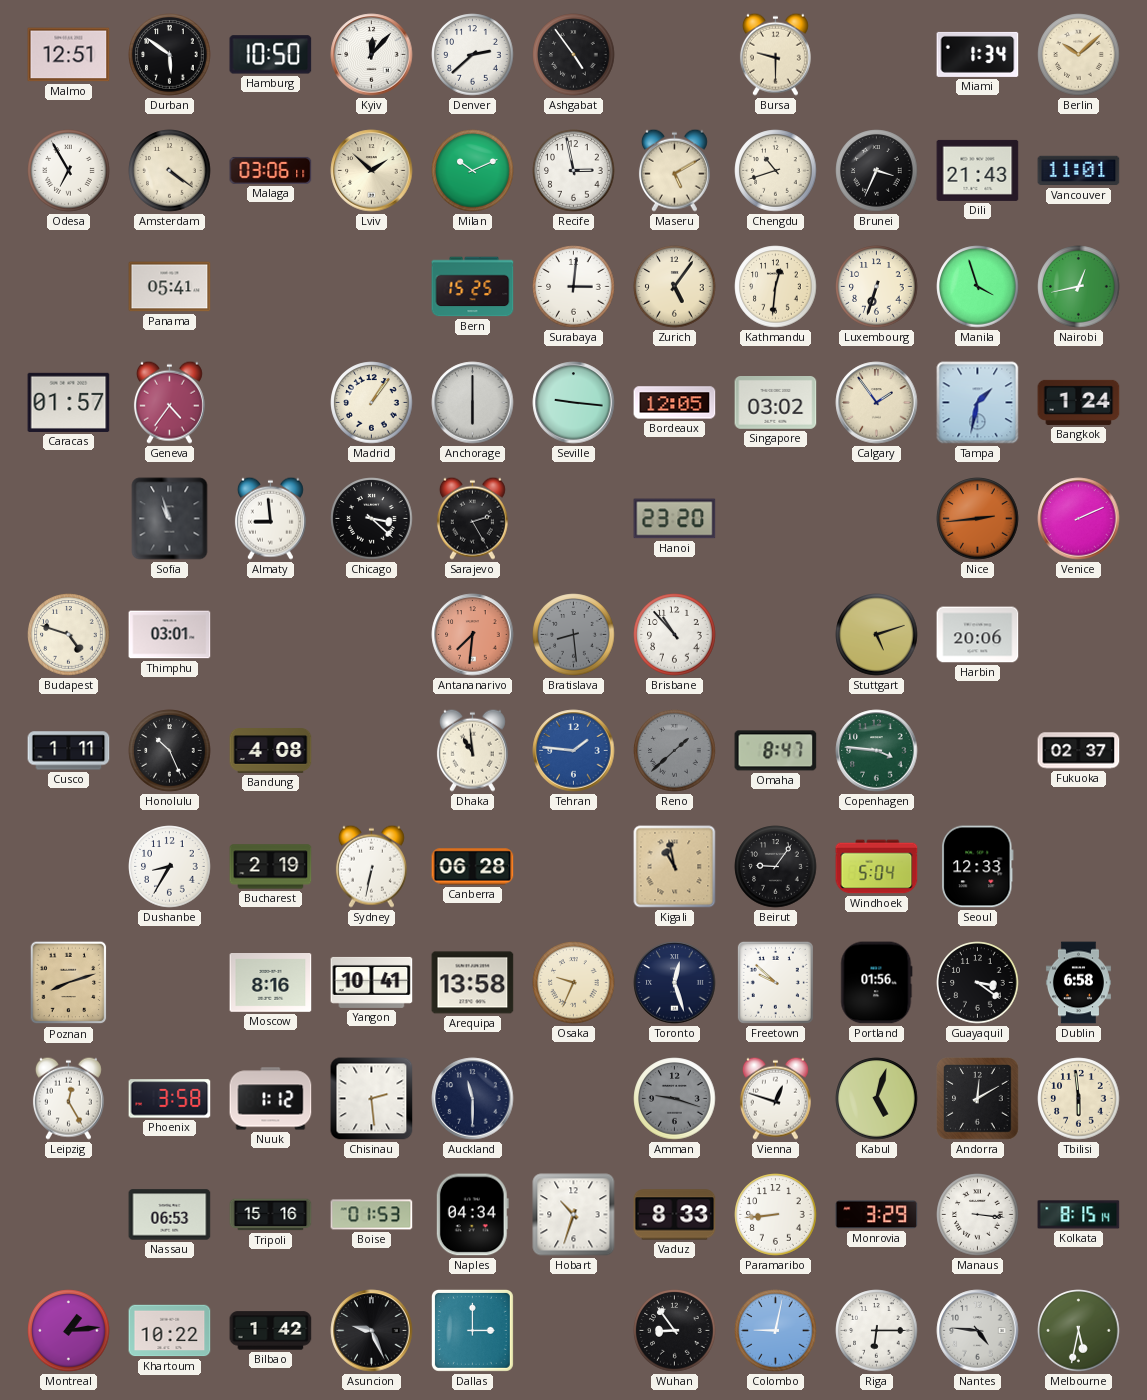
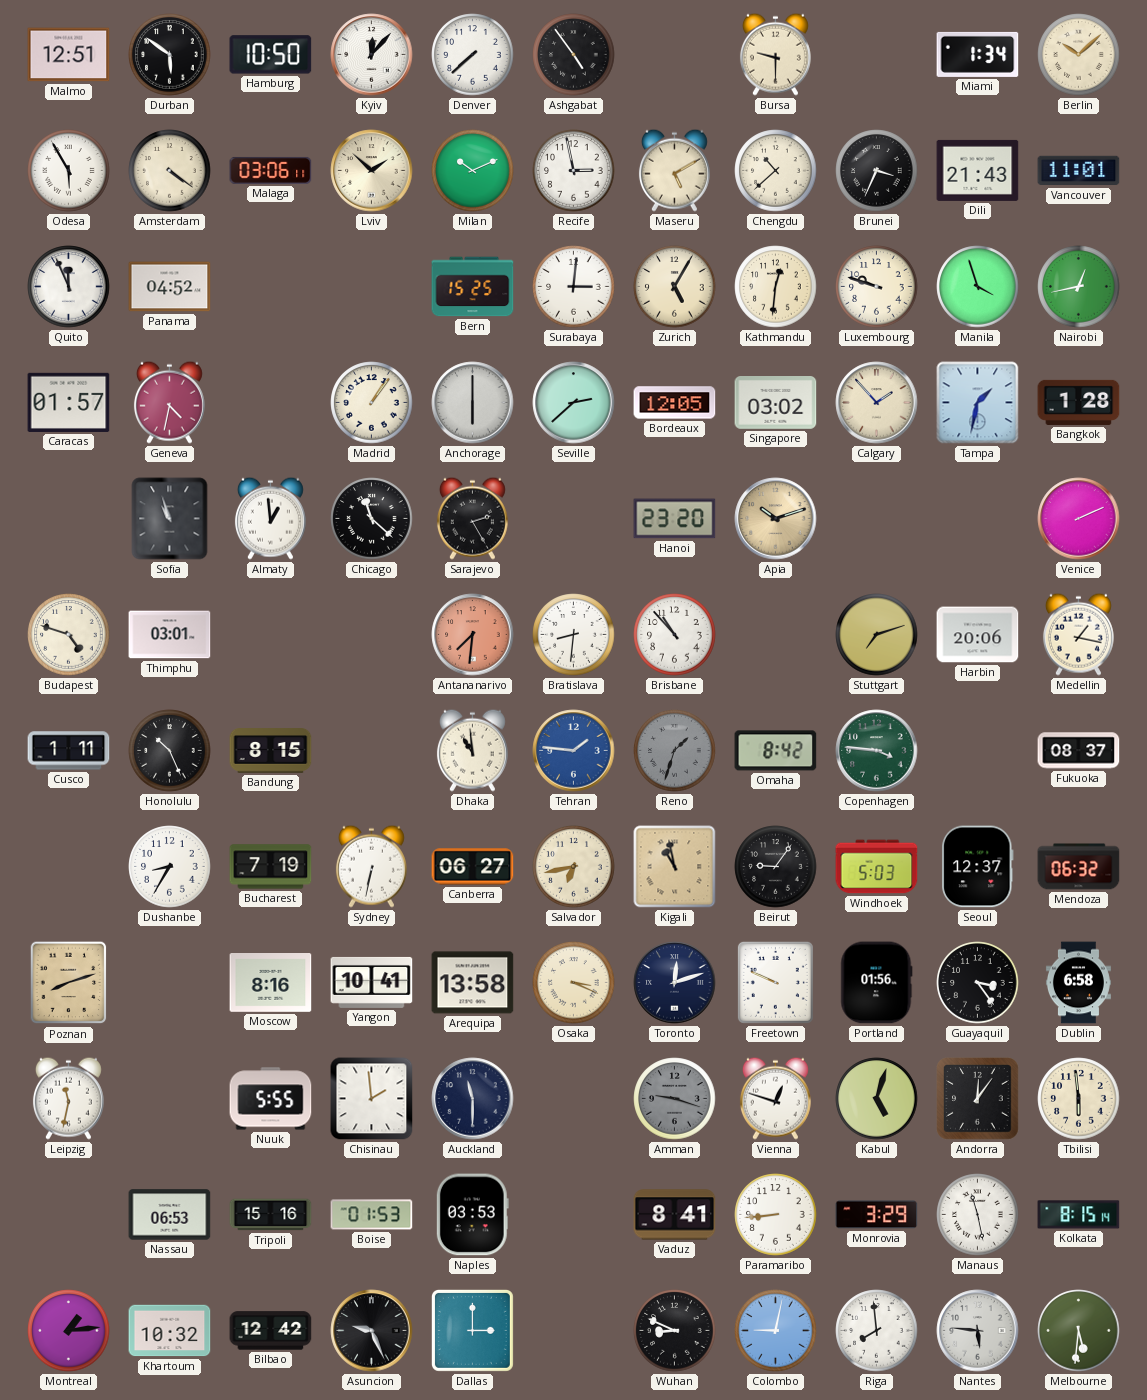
Denver: 2:38 -> 7:38
Odesa: 6:55 -> 5:55
Chengdu: 10:42 -> 10:38
Quito: none -> 11:56
Panama: 05:41 -> 04:52
Zurich: 5:06 -> 5:05
Luxembourg: 6:33 -> 9:48
Geneva: 4:36 -> 4:32
Seville: 9:16 -> 2:38
Calgary: 1:54 -> 1:53
Bangkok: 1:24 -> 1:28
Almaty: 8:59 -> 12:59
Chicago: 3:22 -> 11:22
Apia: none -> 10:12
Nice: 2:44 -> none
Bratislava: 8:29 -> 8:31
Bratislava dial: grey -> white
Stuttgart: 5:12 -> 7:12
Medellin: none -> 1:17
Bandung: 4:08 -> 8:15
Reno: 1:38 -> 1:33
Omaha: 8:47 -> 8:42
Fukuoka: 02:37 -> 08:37
Bucharest: 2:19 -> 7:19
Canberra: 06:28 -> 06:27
Salvador: none -> 6:43
Windhoek: 5:04 -> 5:03
Seoul: 12:33 -> 12:37
Mendoza: none -> 06:32
Osaka: 9:34 -> 3:19
Toronto: 12:27 -> 12:12
Freetown: 9:52 -> 9:49
Guayaquil: 3:21 -> 3:24
Leipzig: 12:25 -> 11:32
Phoenix: 3:58 -> none
Nuuk: 1:12 -> 5:55
Chisinau: 2:29 -> 1:59
Andorra: 12:10 -> 12:06
Naples: 04:34 -> 03:53
Hobart: 10:33 -> none
Vaduz: 8:33 -> 8:41
Manaus: 3:16 -> 11:28
Khartoum: 10:22 -> 10:32
Bilbao: 1:42 -> 12:42
Wuhan: 8:54 -> 8:49
Riga: 6:15 -> 7:59
Nantes: 4:46 -> 5:46
Melbourne: 5:32 -> 5:31
